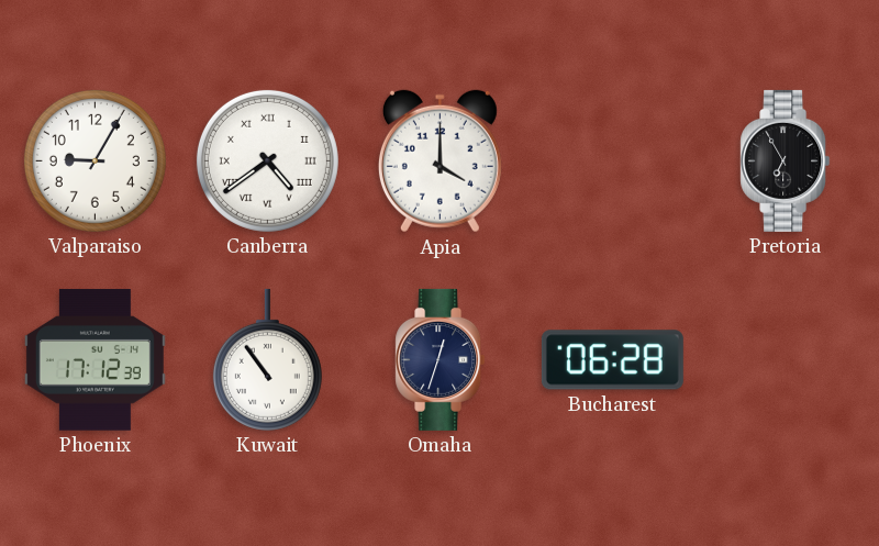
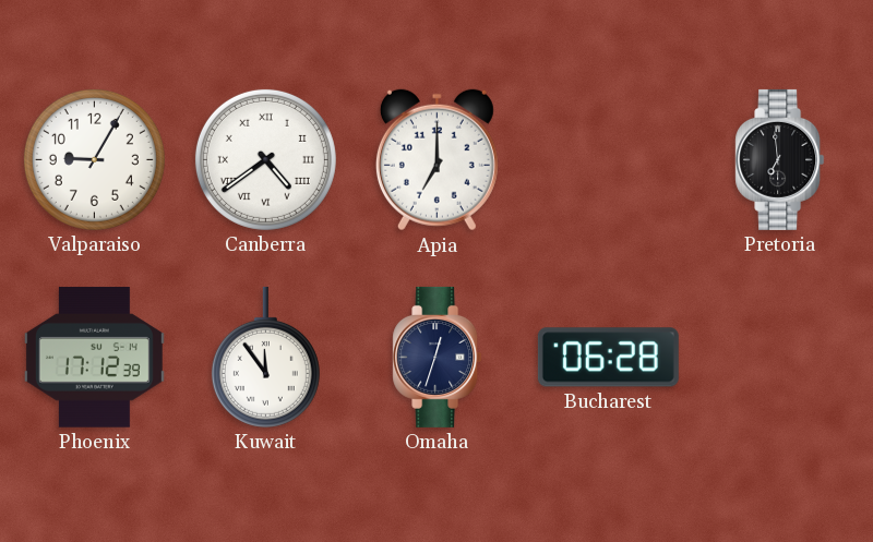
Apia: 4:00 -> 7:00
Pretoria: 6:55 -> 6:59
Kuwait: 10:54 -> 11:54
